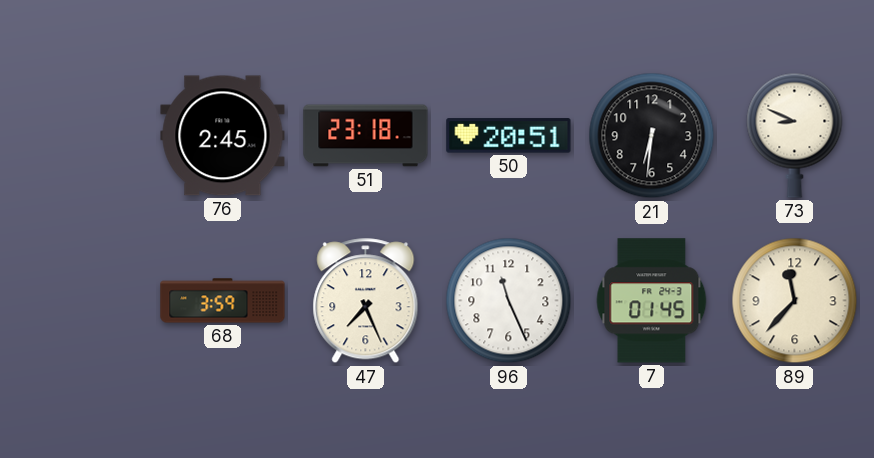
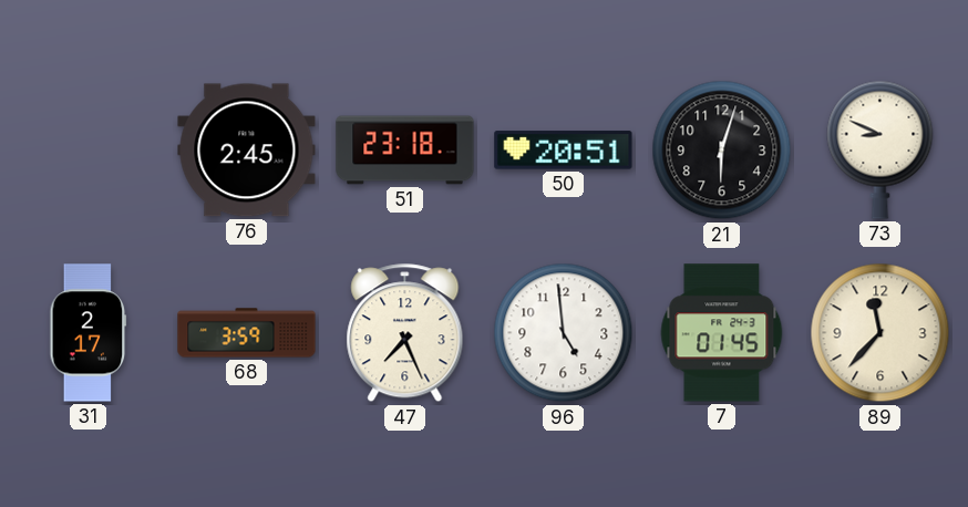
21: 6:31 -> 6:03
31: none -> 2:17
96: 11:26 -> 4:59
